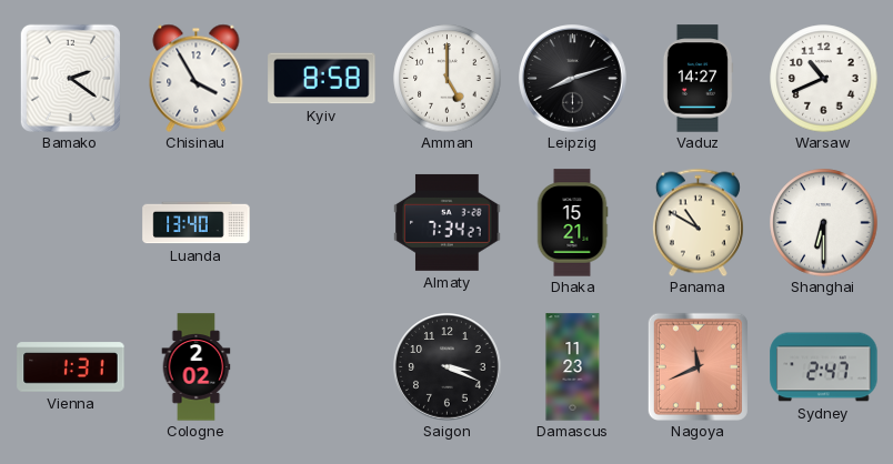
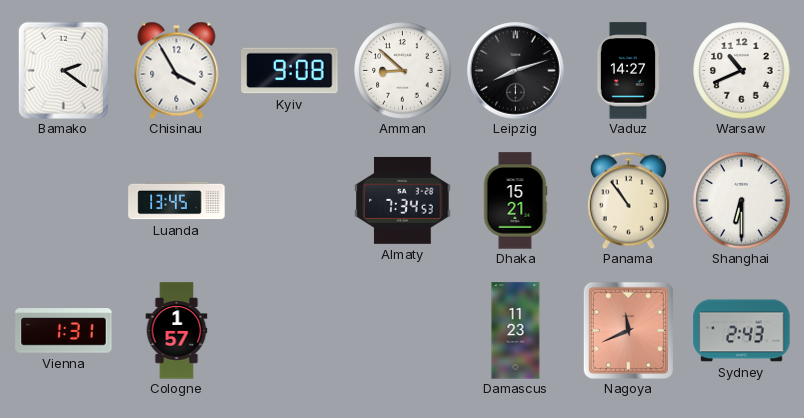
Kyiv: 8:58 -> 9:08
Amman: 5:00 -> 8:52
Luanda: 13:40 -> 13:45
Almaty: 7:34:27 -> 7:34:53
Panama: 10:50 -> 10:54
Cologne: 2:02 -> 1:57
Saigon: 3:19 -> none
Sydney: 2:47 -> 2:43
